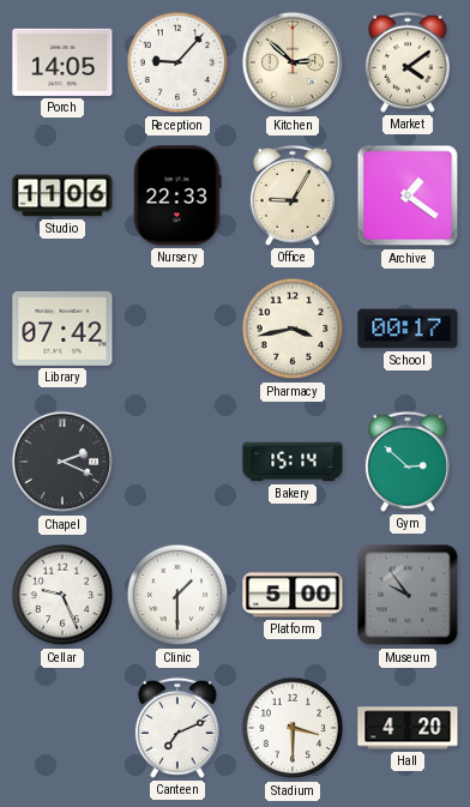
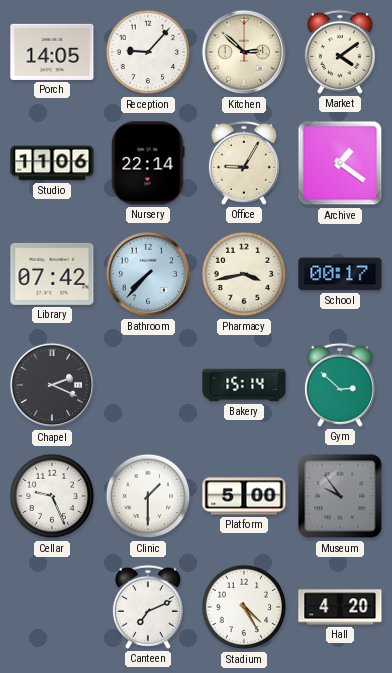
Nursery: 22:33 -> 22:14
Bathroom: none -> 7:37
Stadium: 3:30 -> 4:25
